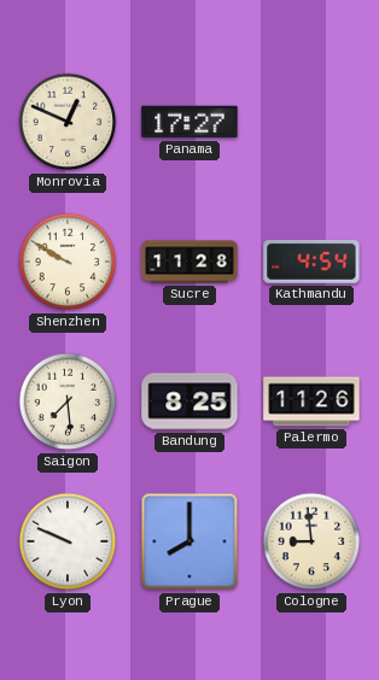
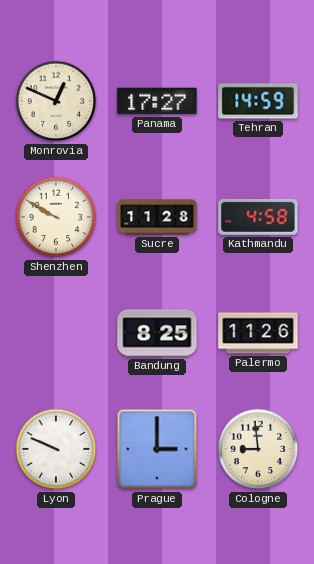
Tehran: none -> 14:59
Kathmandu: 4:54 -> 4:58
Saigon: 7:29 -> none
Prague: 8:00 -> 3:00
